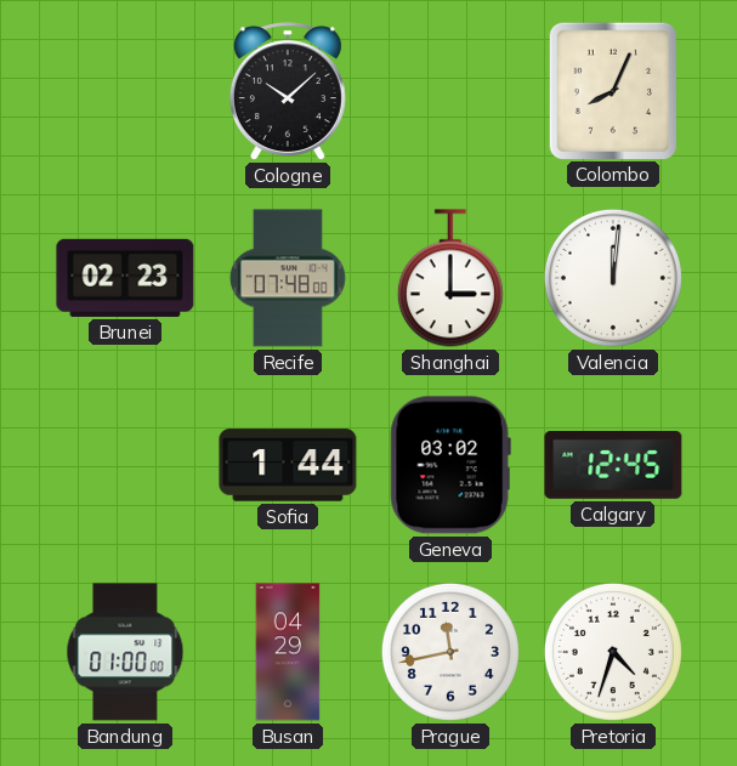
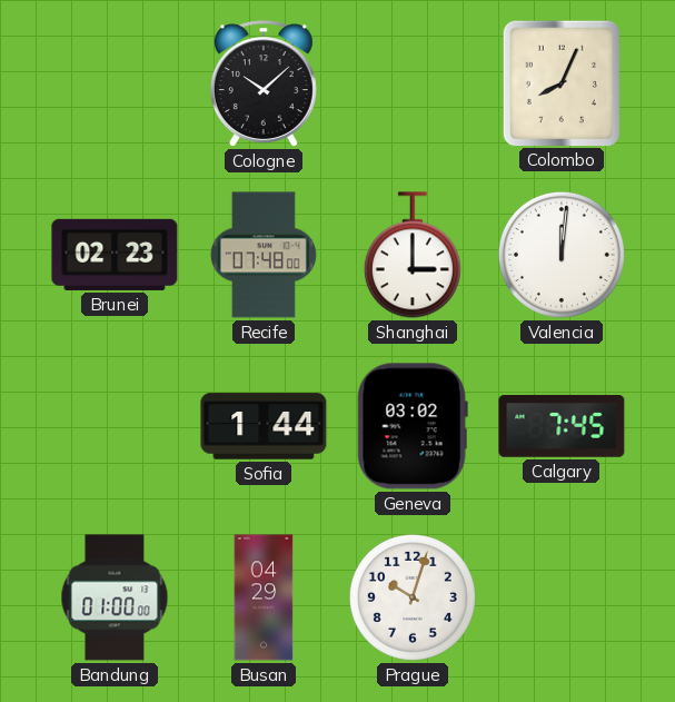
Calgary: 12:45 -> 7:45
Prague: 11:43 -> 10:03
Pretoria: 4:33 -> none
